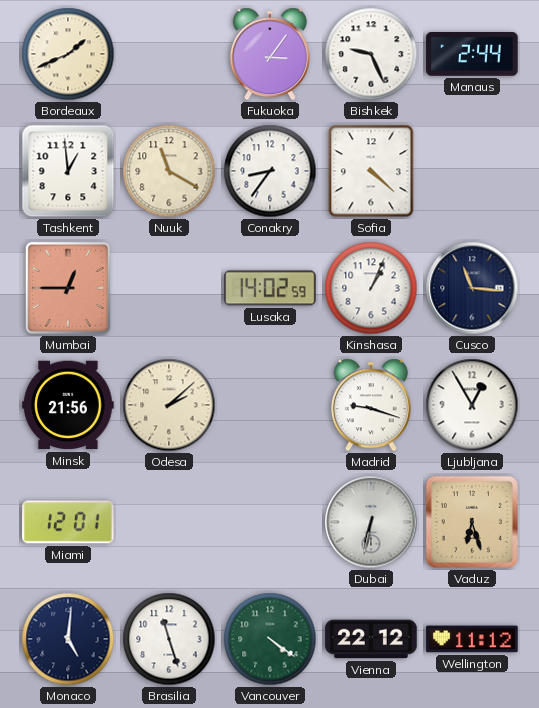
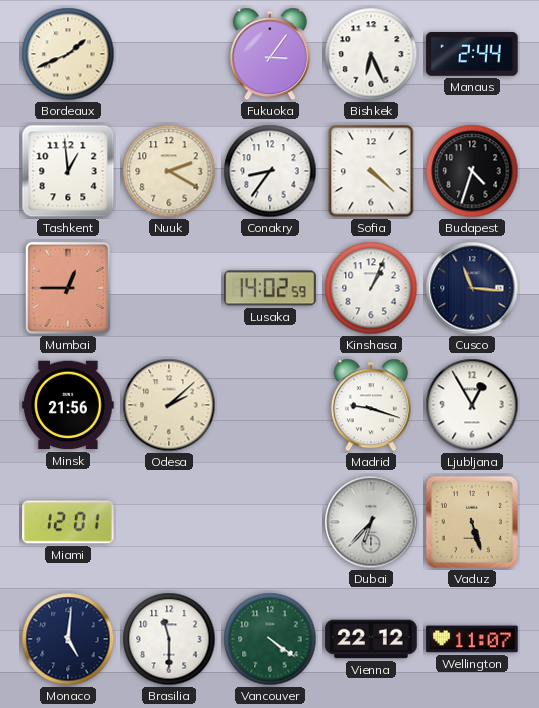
Bishkek: 9:26 -> 6:26
Nuuk: 11:20 -> 2:20
Budapest: none -> 4:33
Dubai: 6:32 -> 6:37
Vaduz: 6:27 -> 5:27
Brasilia: 11:27 -> 11:30
Wellington: 11:12 -> 11:07
